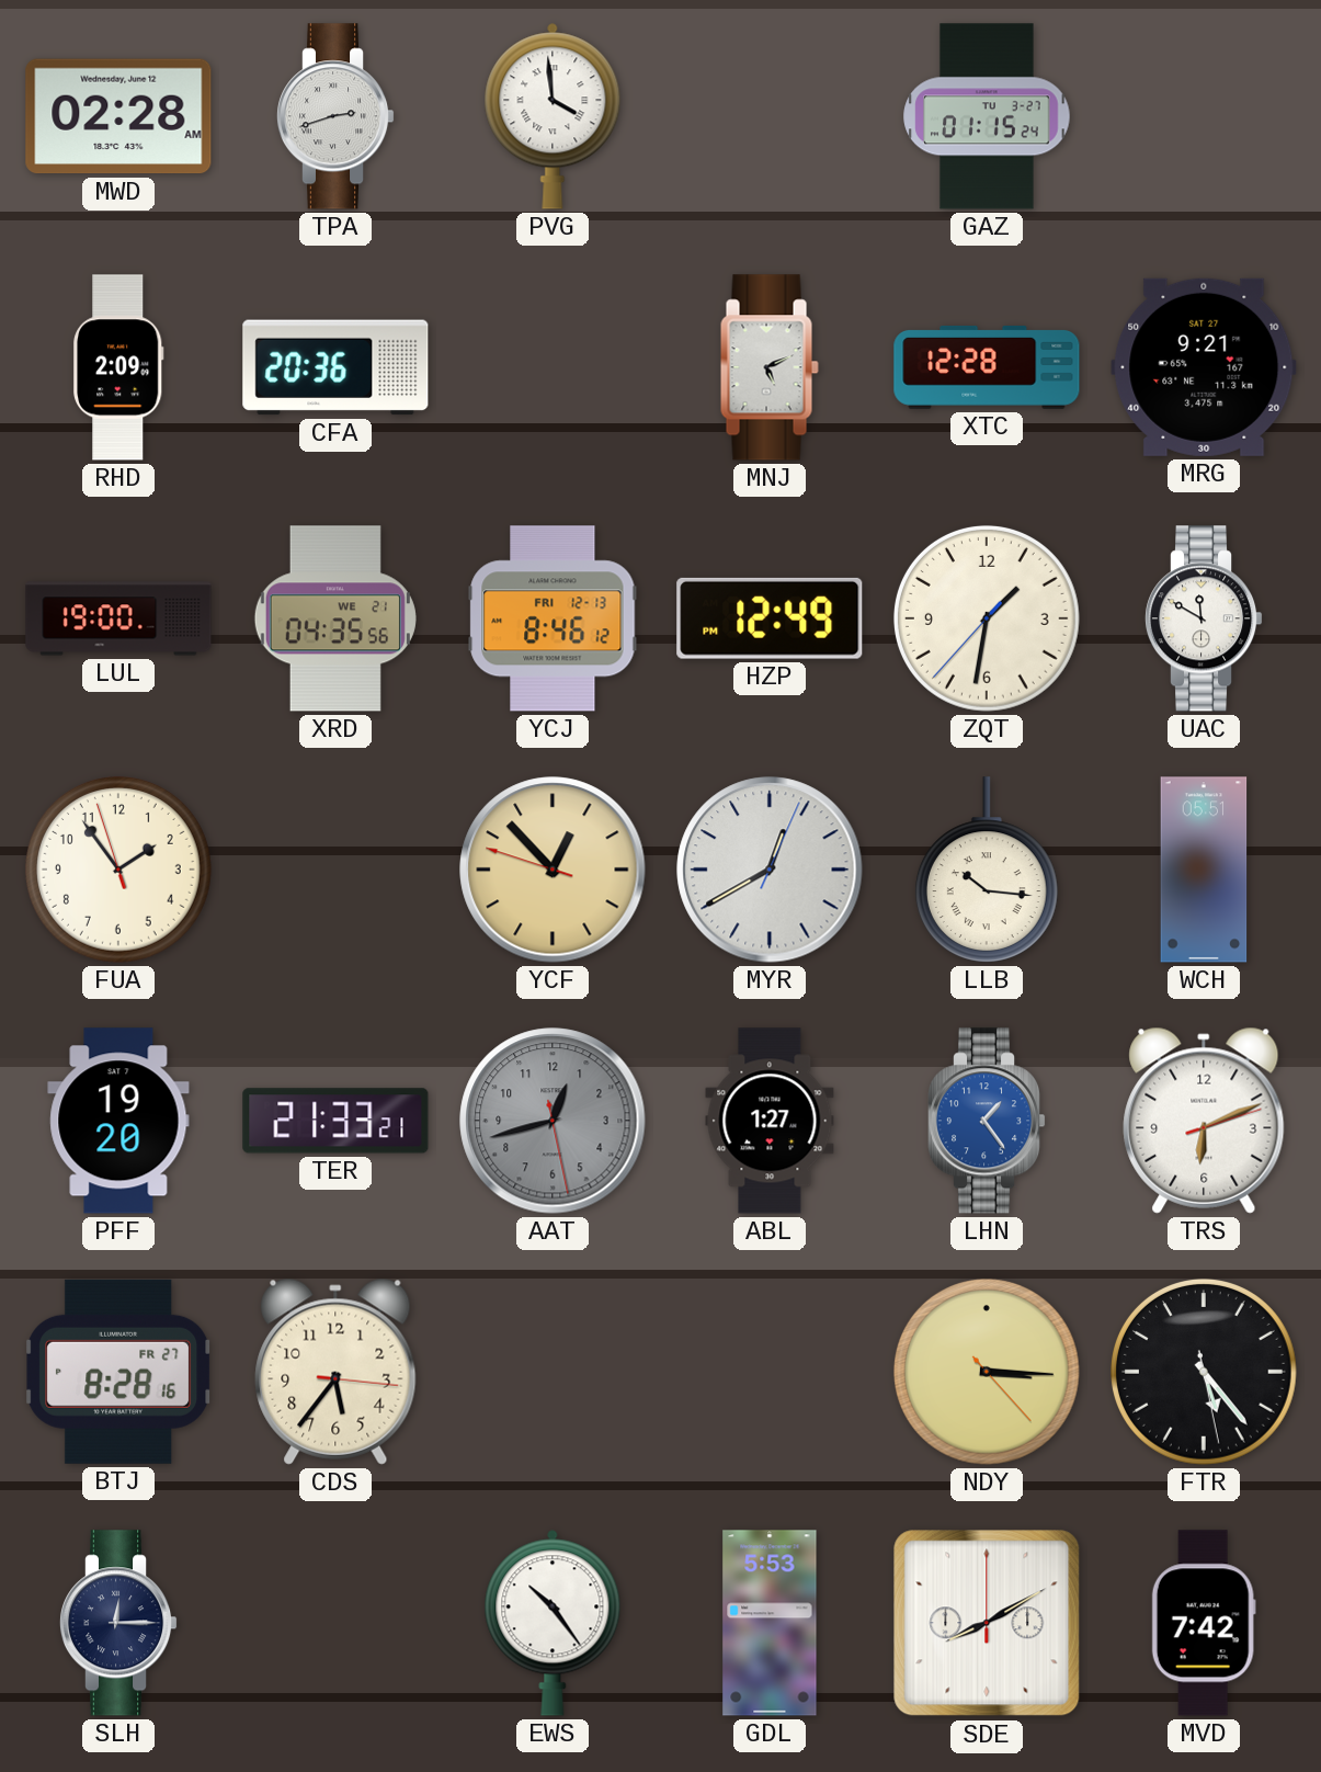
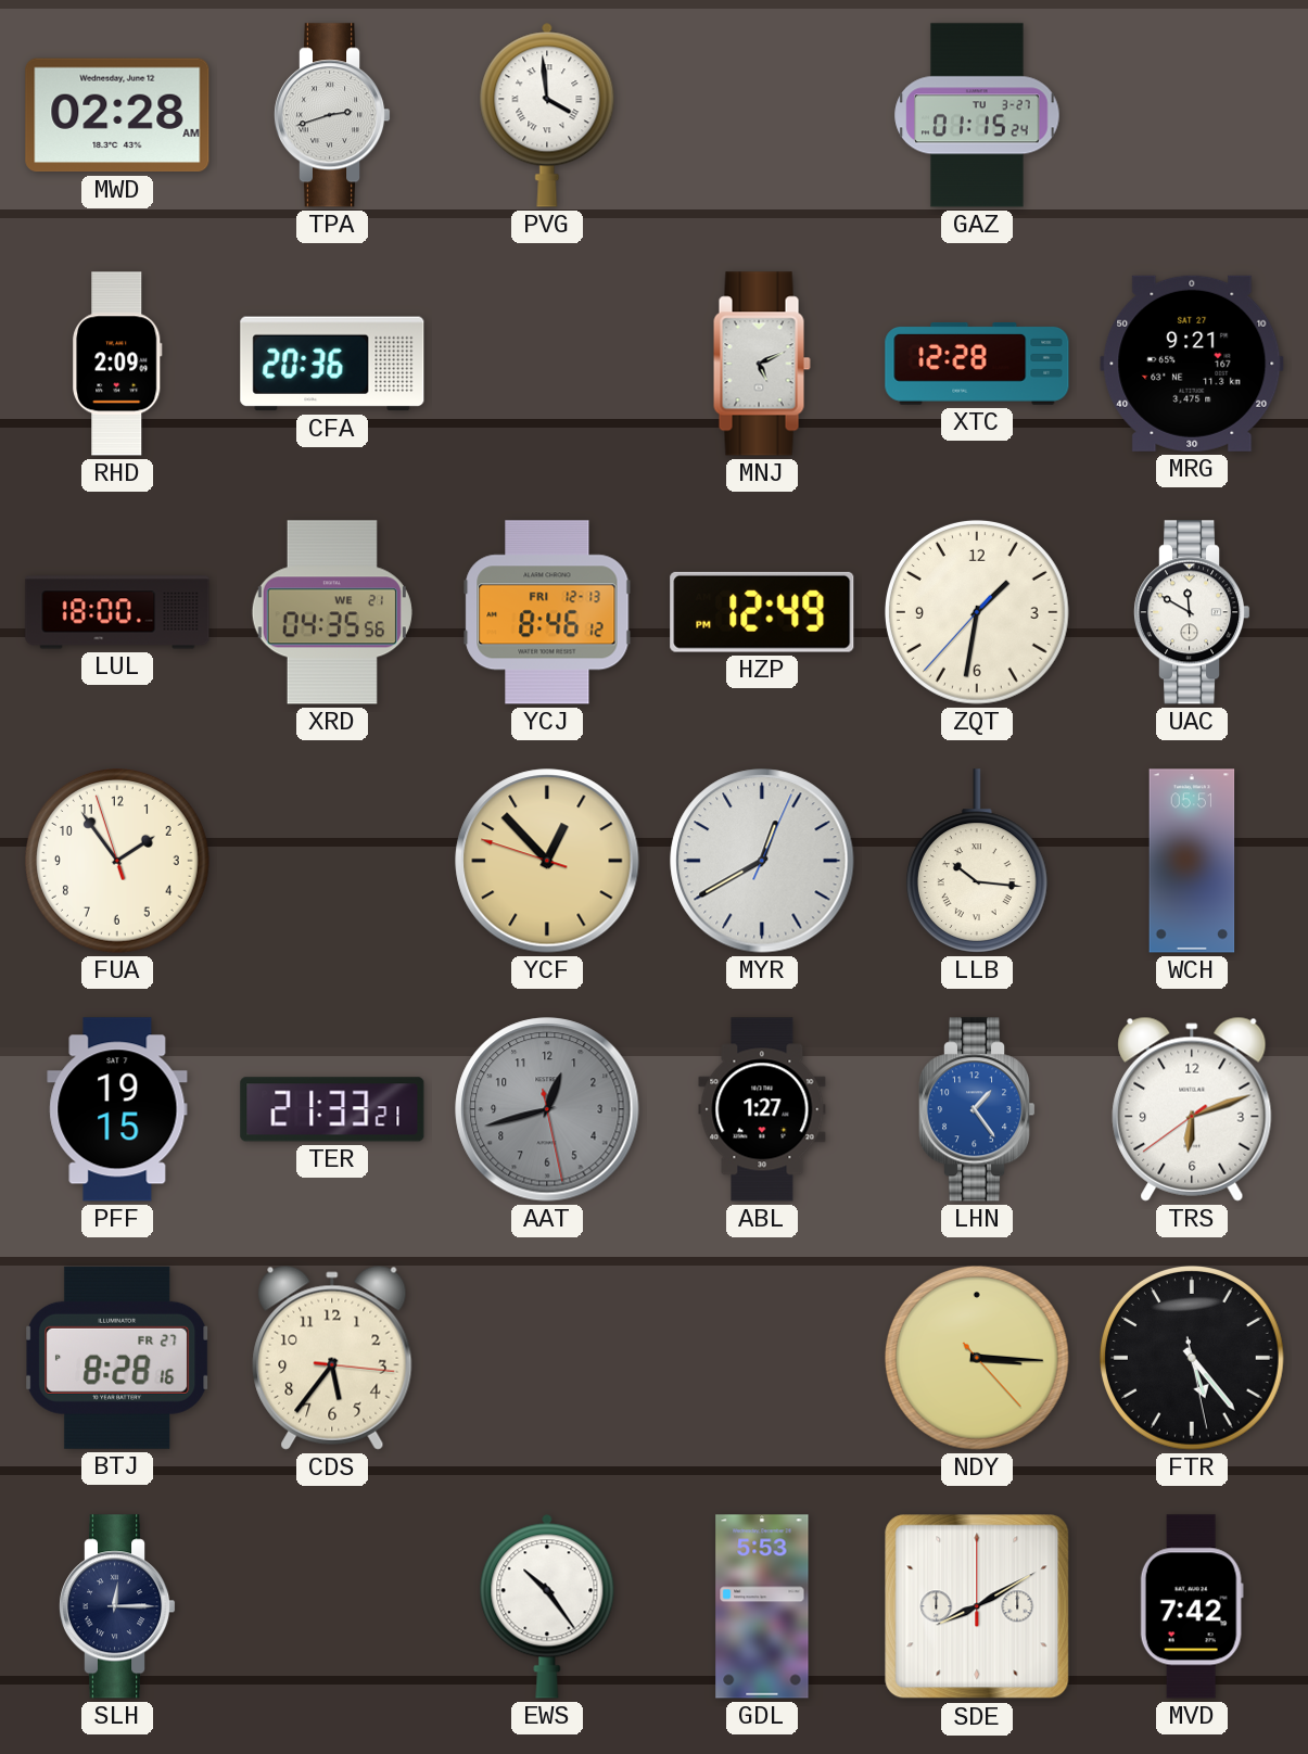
LUL: 19:00 -> 18:00
PFF: 19:20 -> 19:15
TRS: 6:11:12 -> 6:11:39
